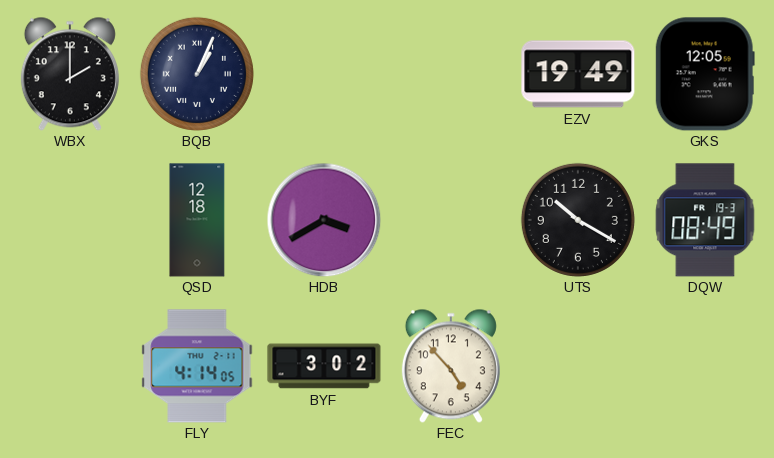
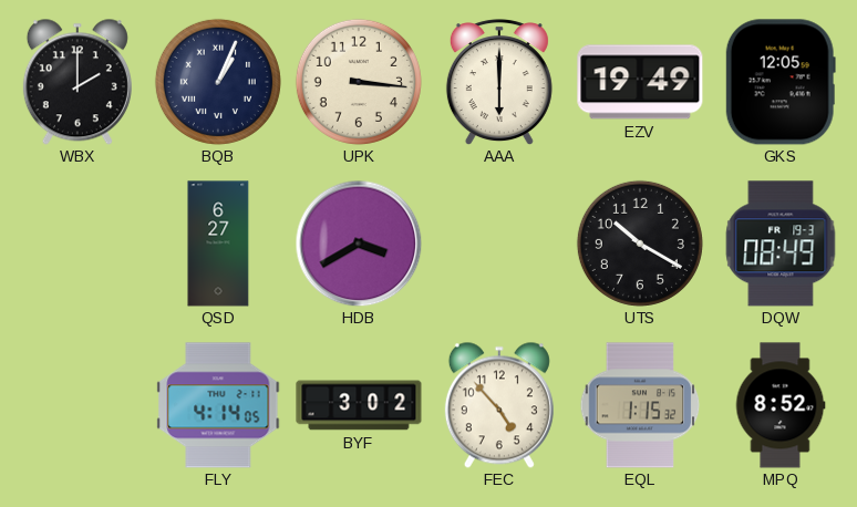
UPK: none -> 3:16
AAA: none -> 6:00
QSD: 12:18 -> 6:27
EQL: none -> 1:15
MPQ: none -> 8:52
